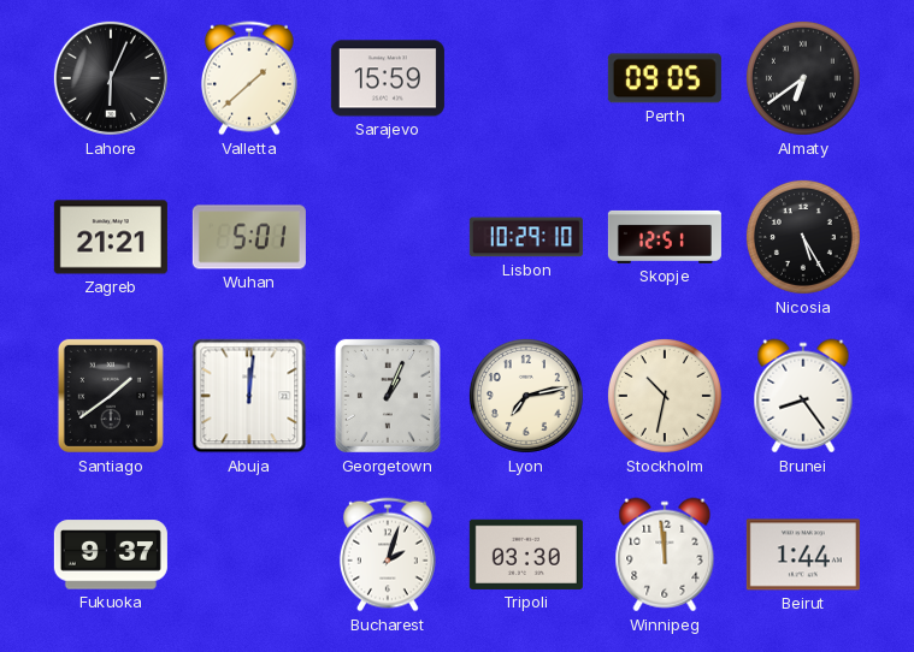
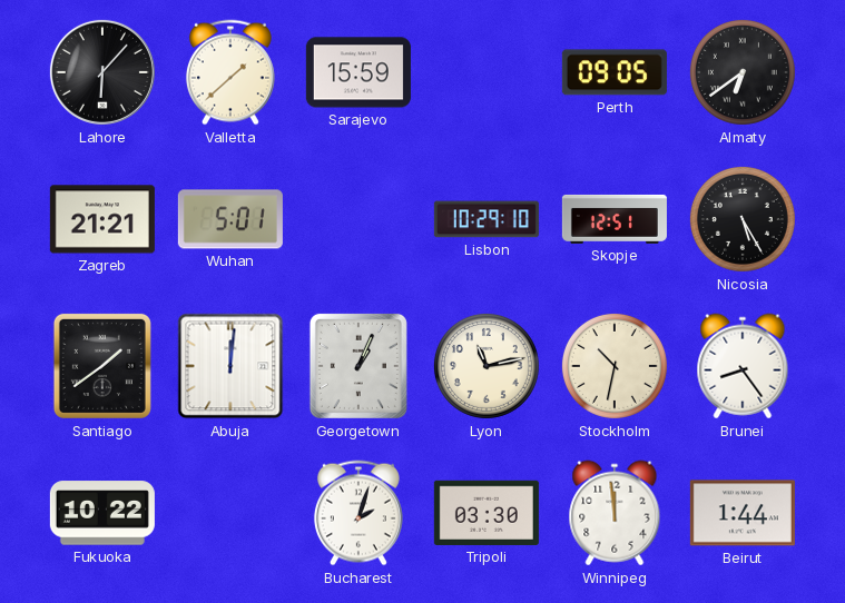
Lahore: 6:04 -> 6:07
Lyon: 7:13 -> 11:13
Fukuoka: 9:37 -> 10:22
